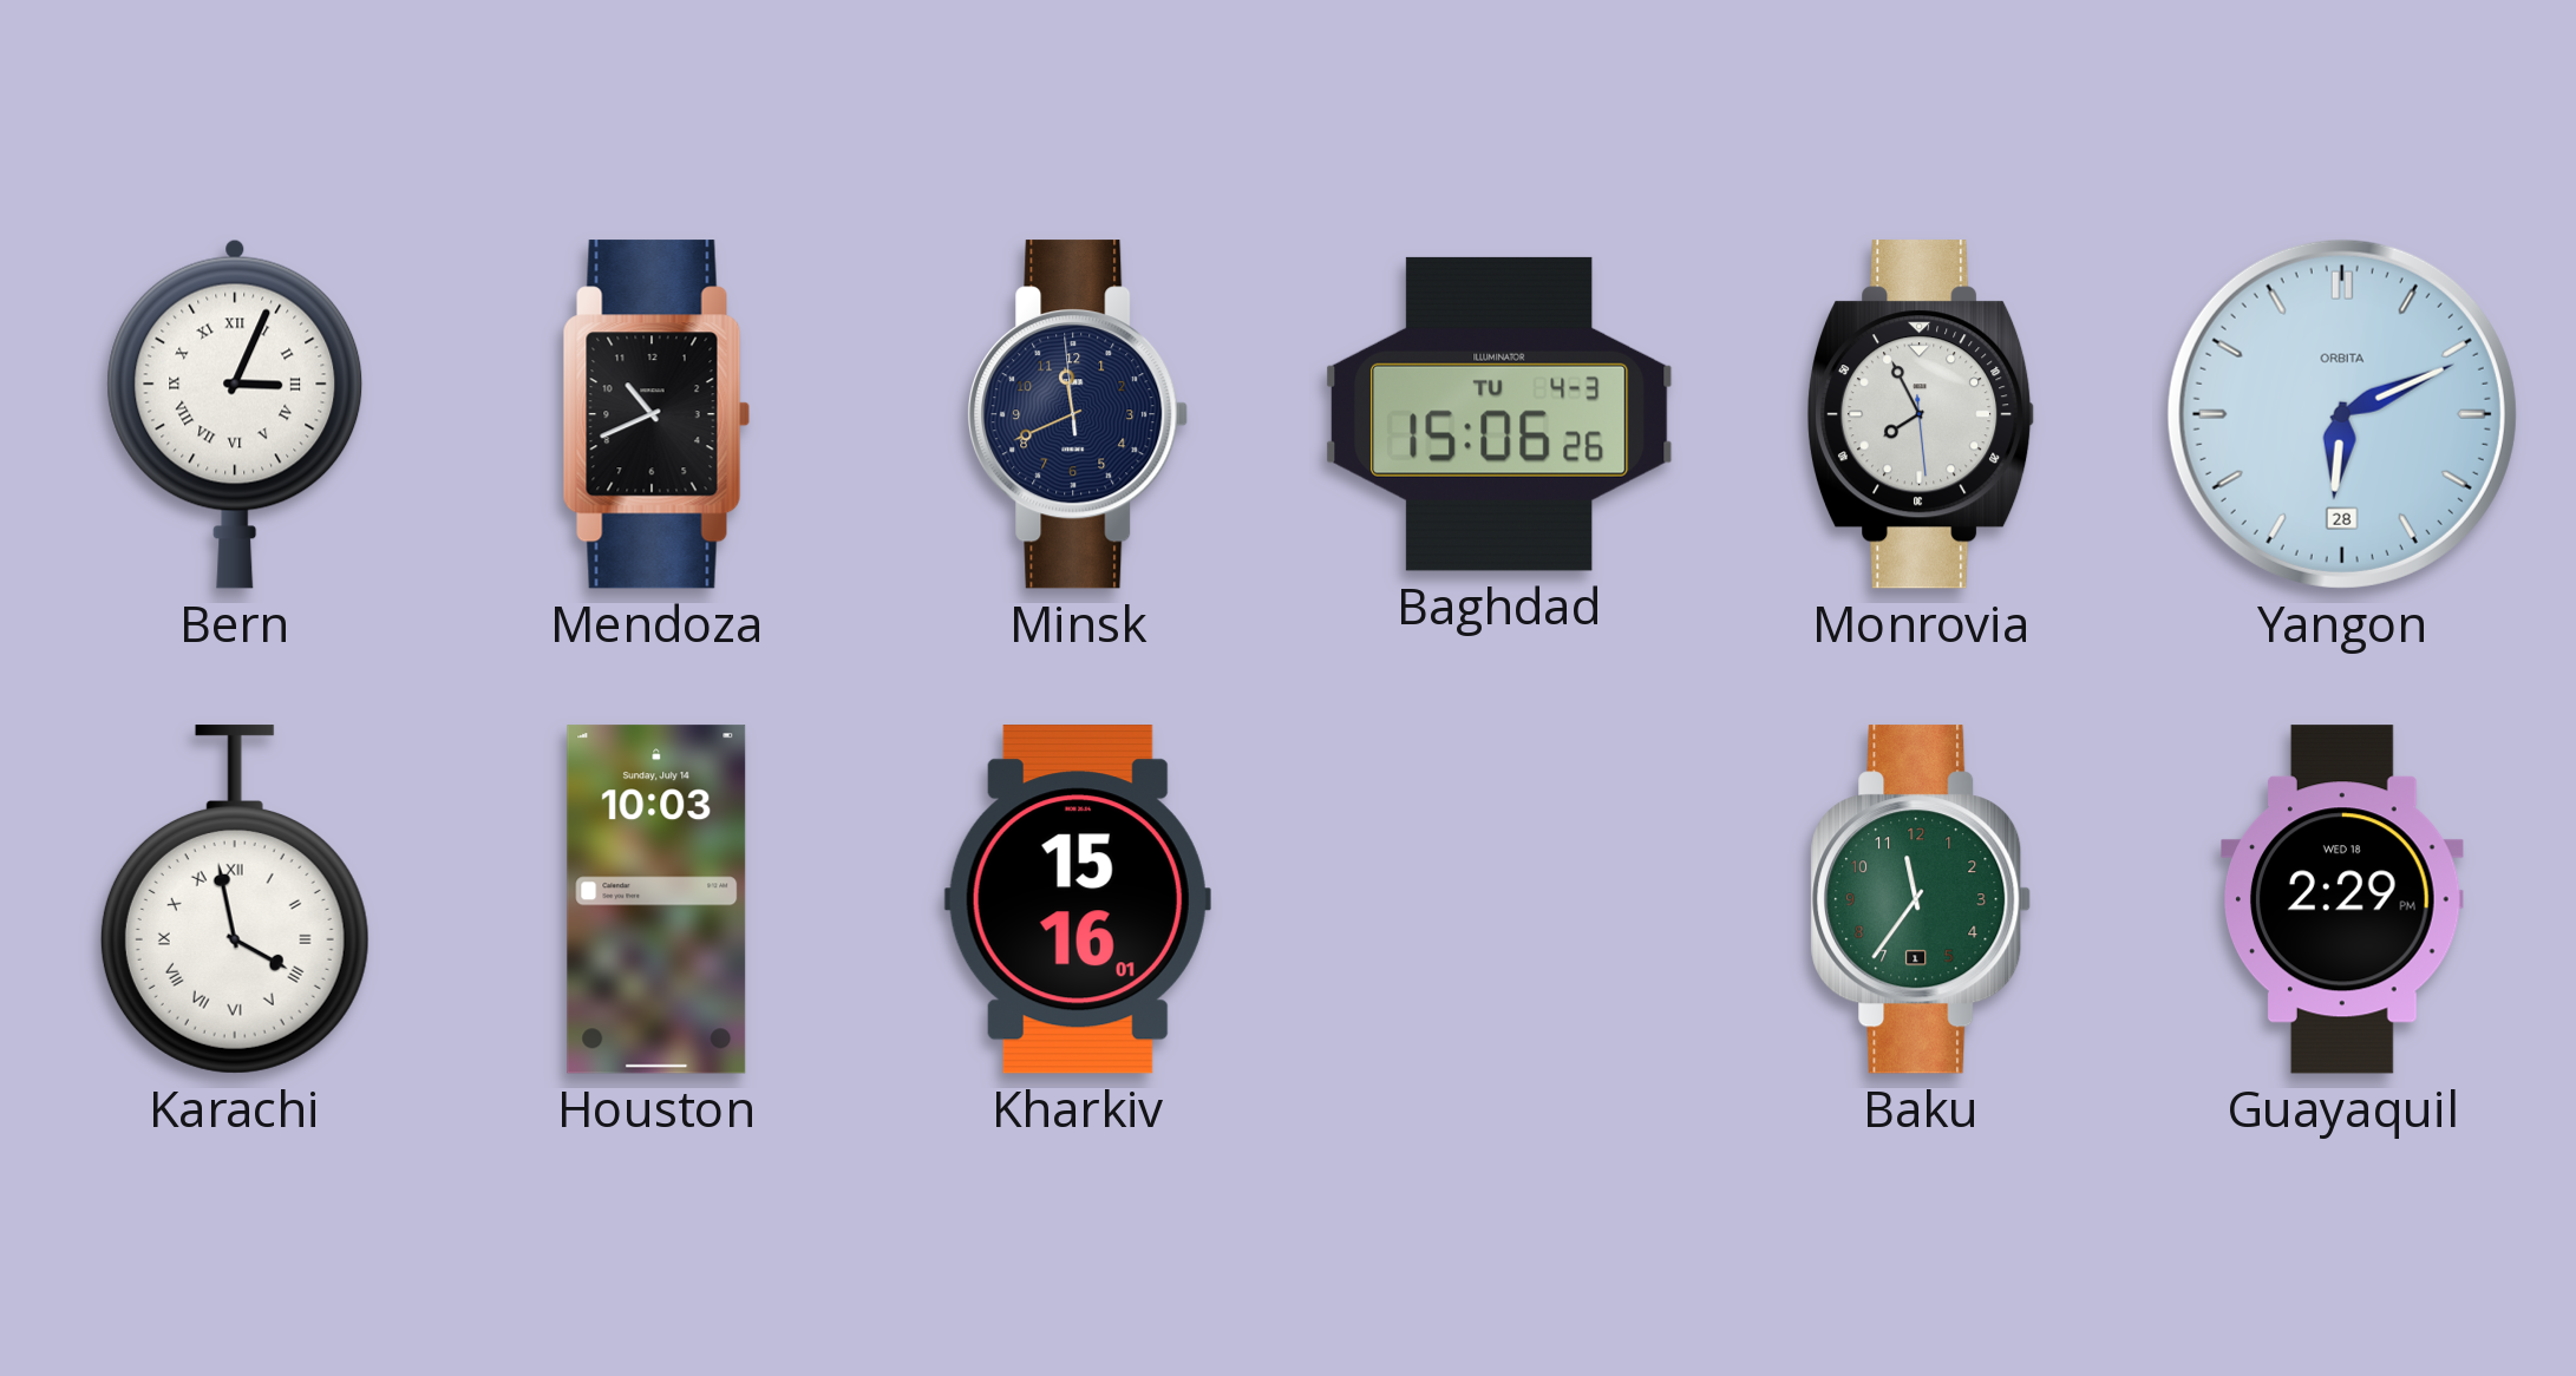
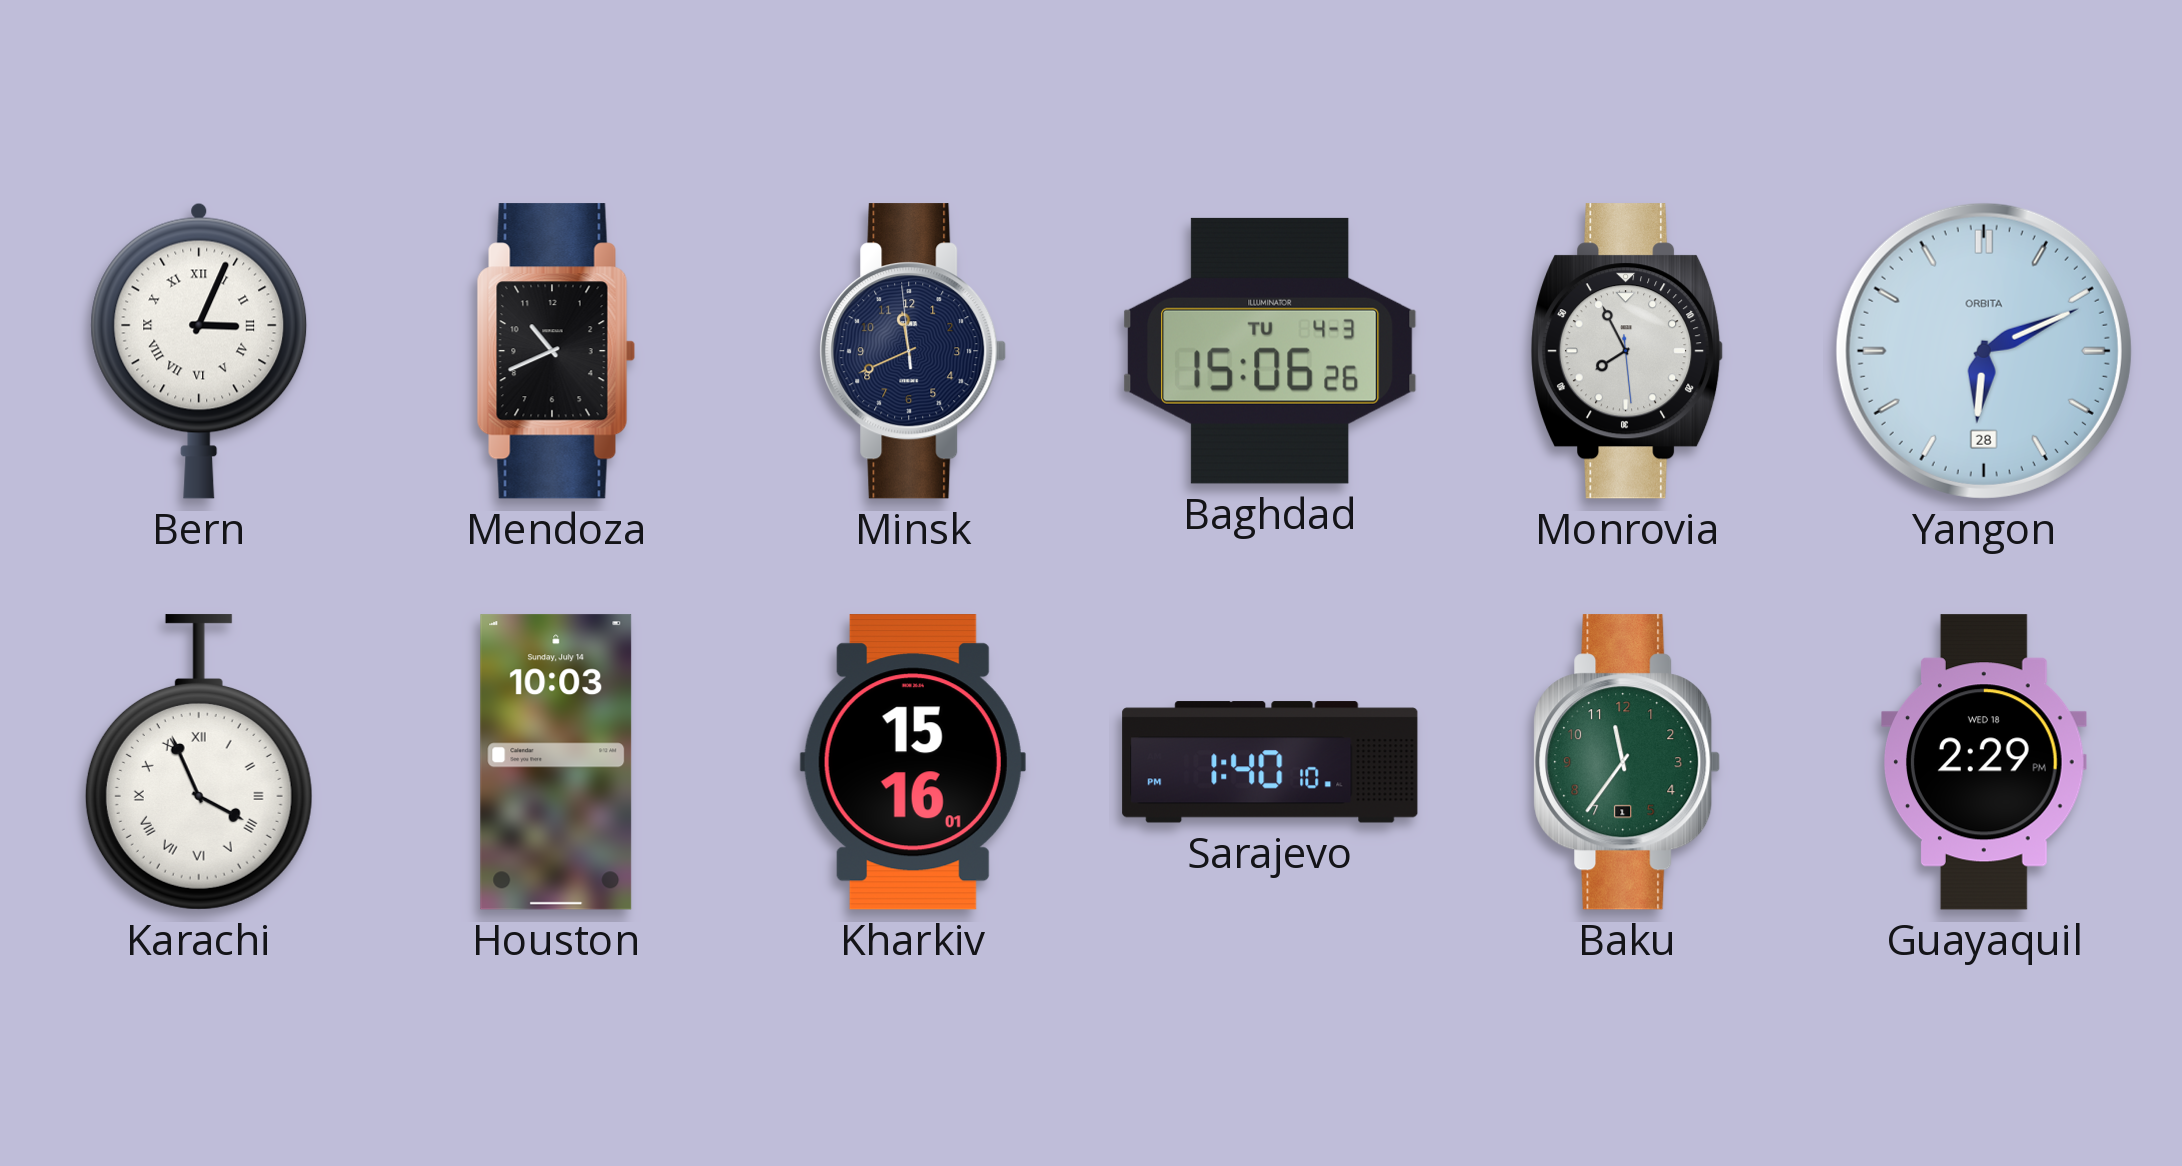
Karachi: 3:58 -> 3:56
Sarajevo: none -> 1:40
